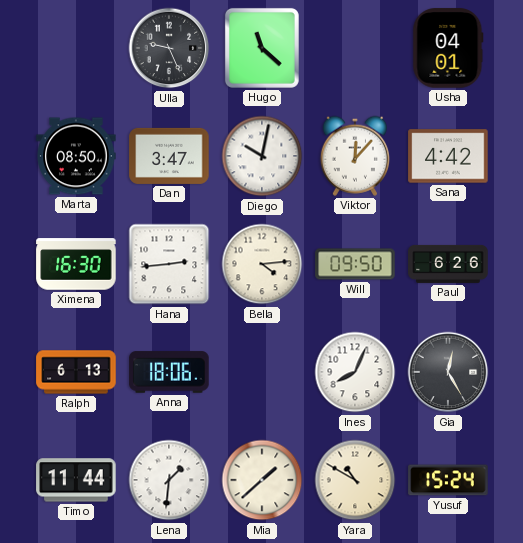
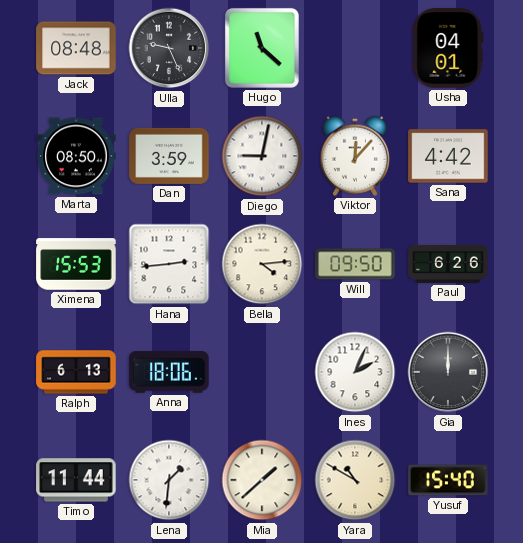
Jack: none -> 08:48
Dan: 3:47 -> 3:59
Diego: 10:02 -> 9:02
Ximena: 16:30 -> 15:53
Ines: 8:04 -> 2:04
Gia: 12:25 -> 12:00
Yusuf: 15:24 -> 15:40
